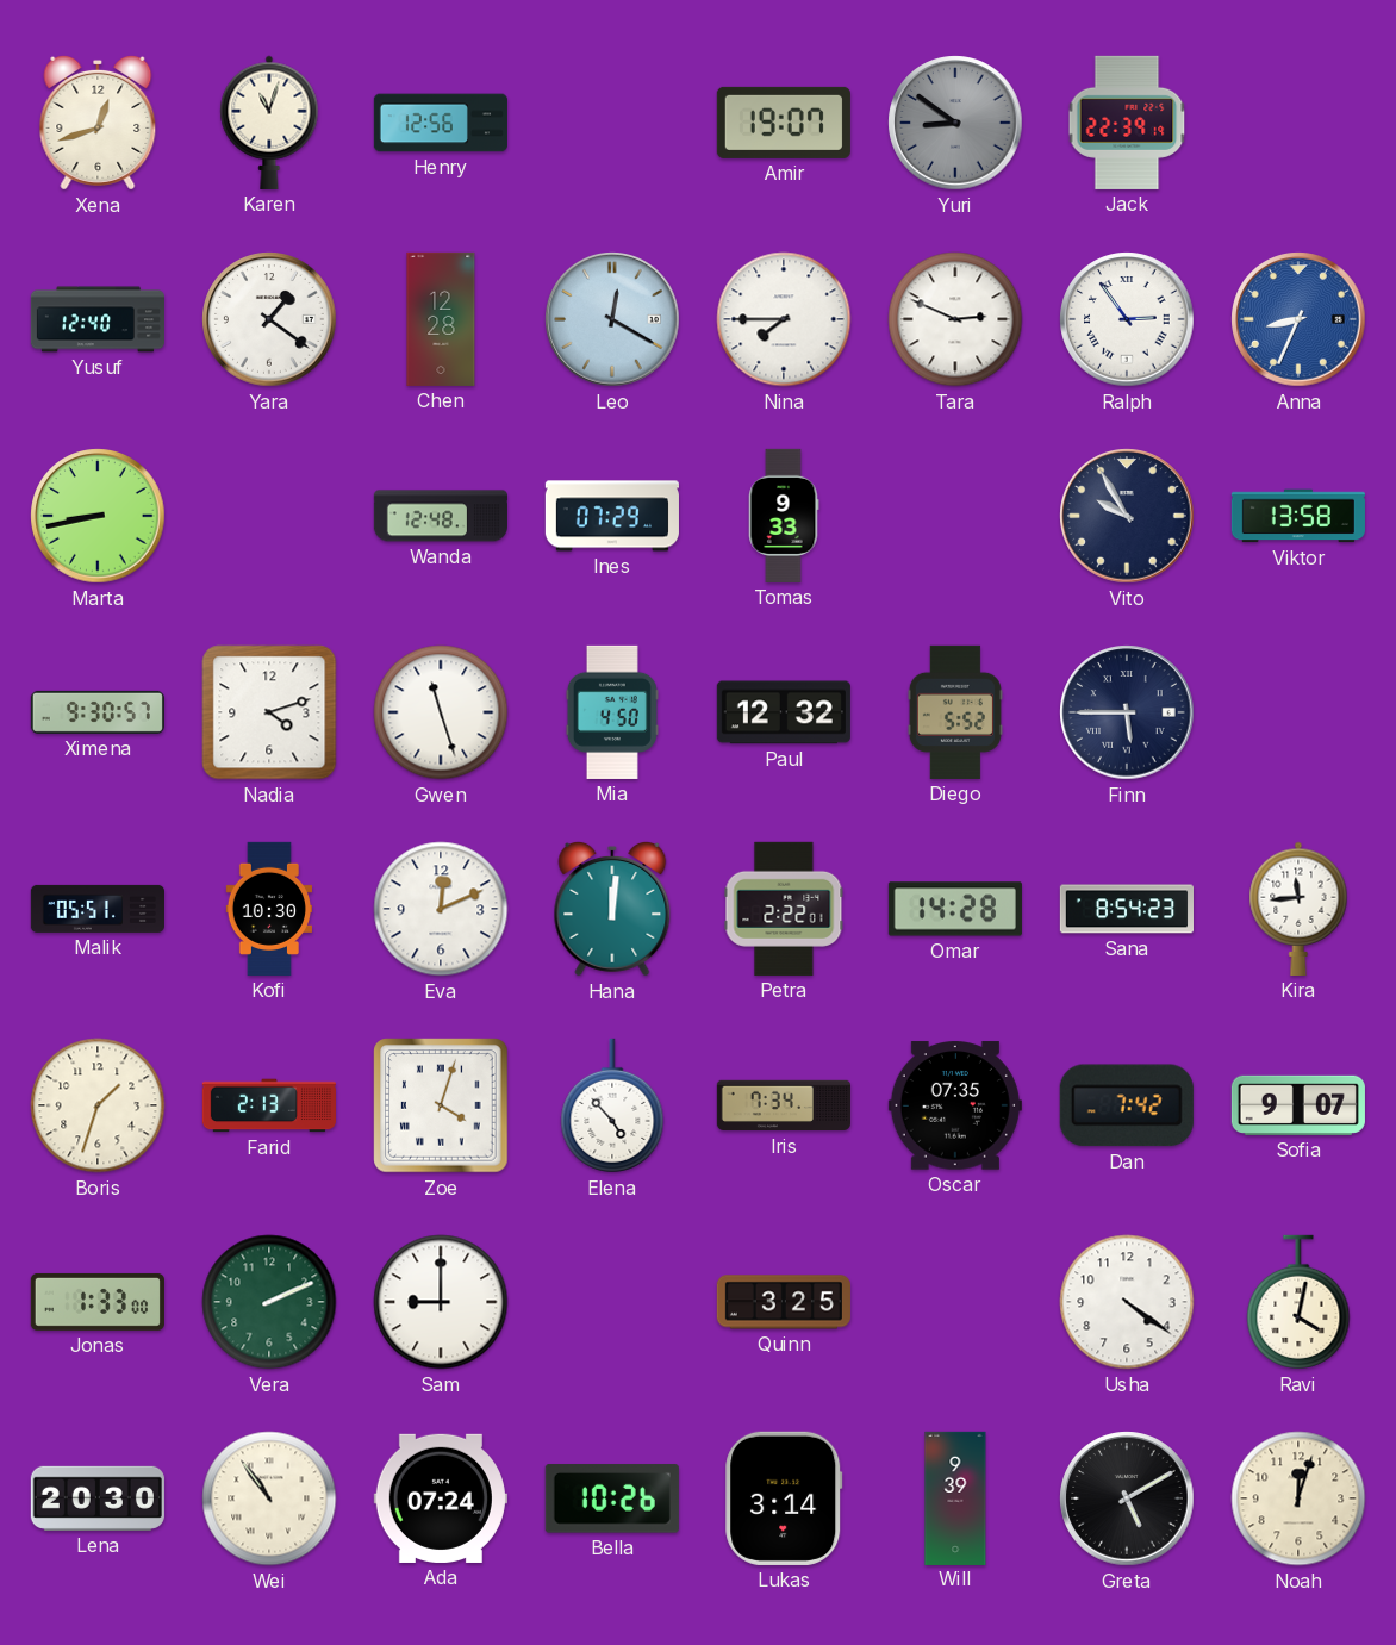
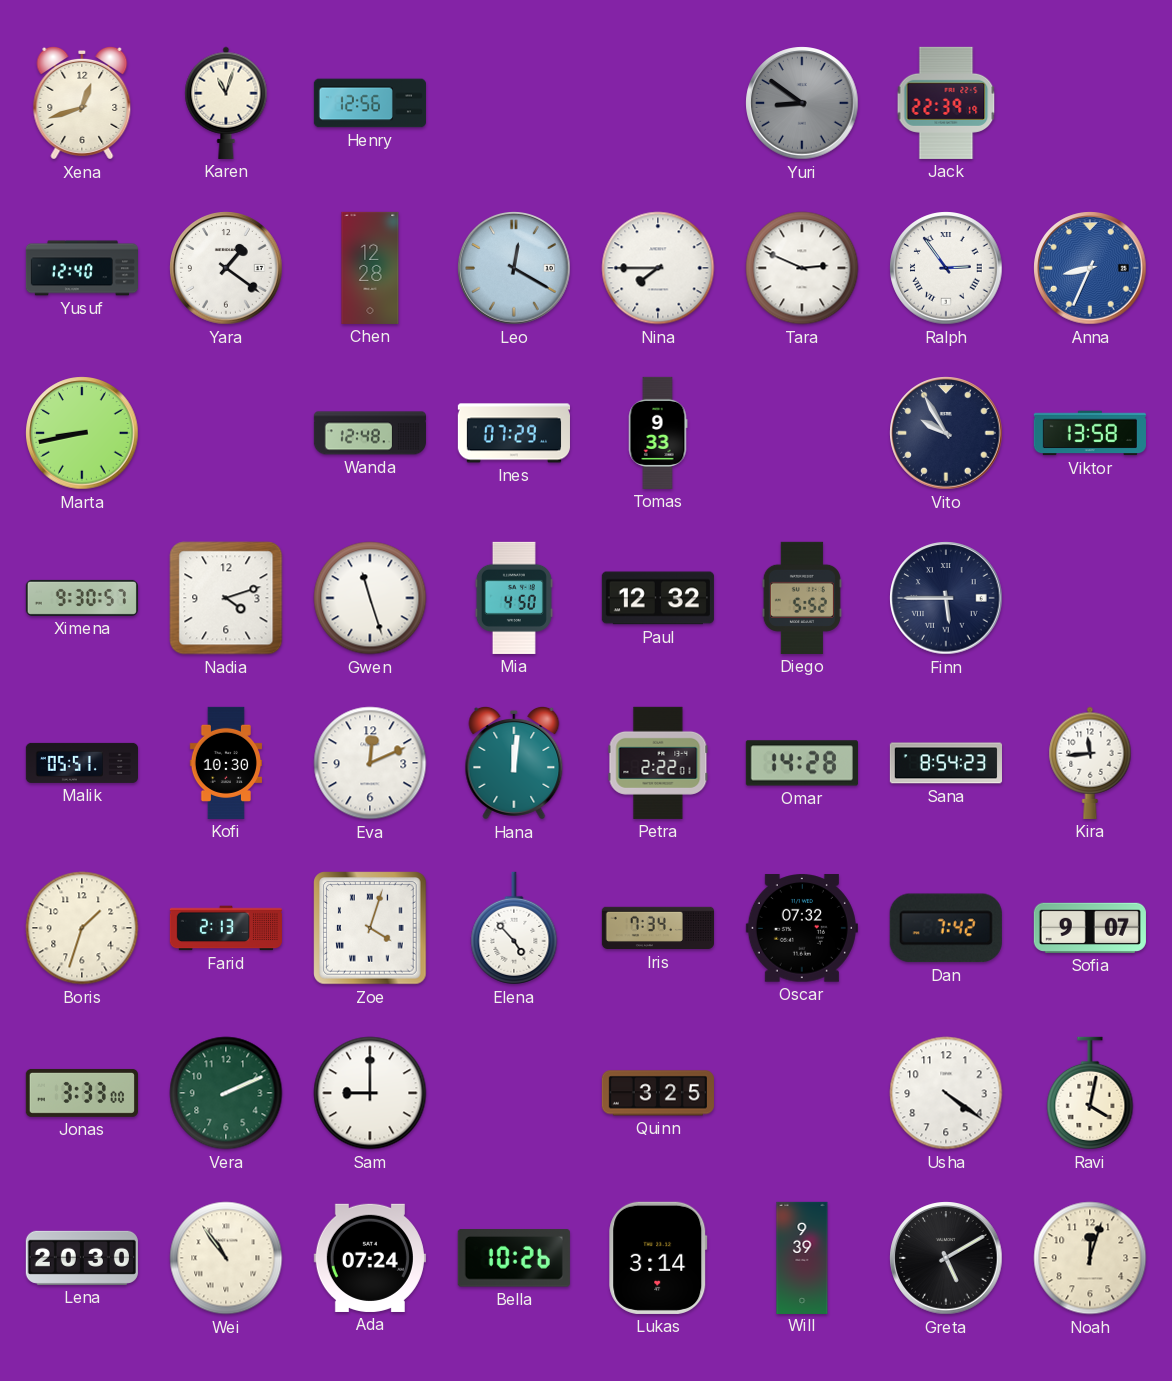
Amir: 19:07 -> none
Oscar: 07:35 -> 07:32
Jonas: 1:33 -> 3:33
